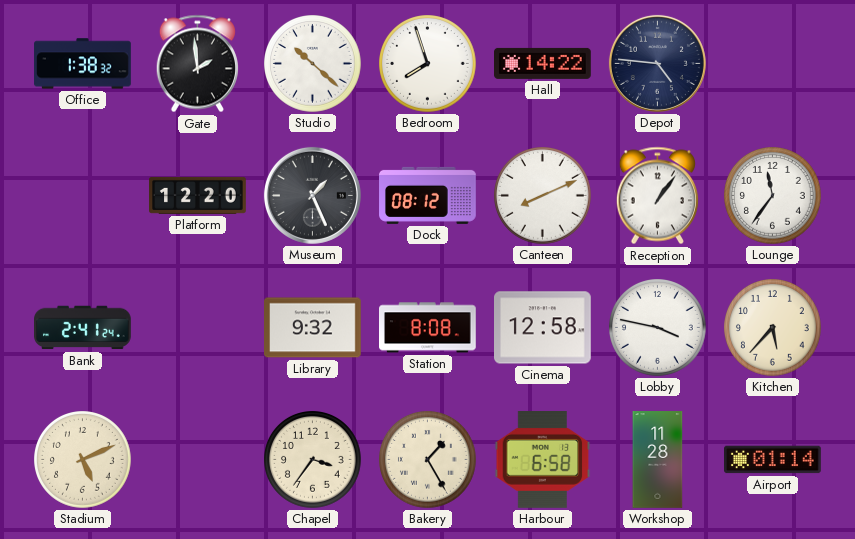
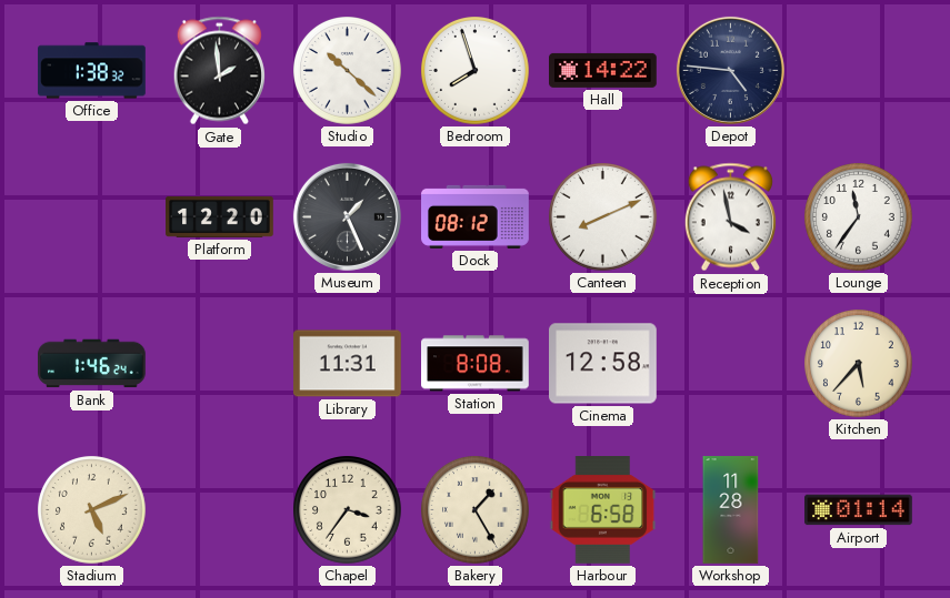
Reception: 1:06 -> 3:58
Bank: 2:41 -> 1:46
Library: 9:32 -> 11:31
Lobby: 3:47 -> none
